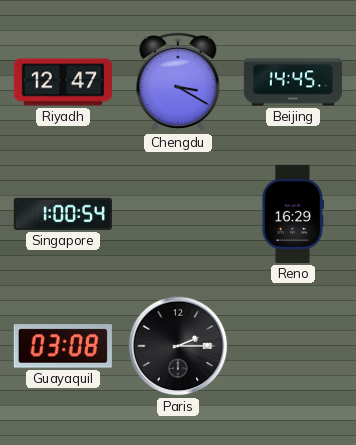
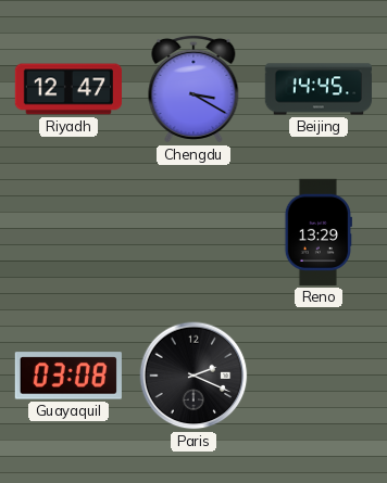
Singapore: 1:00 -> none
Reno: 16:29 -> 13:29
Paris: 2:15 -> 2:19
